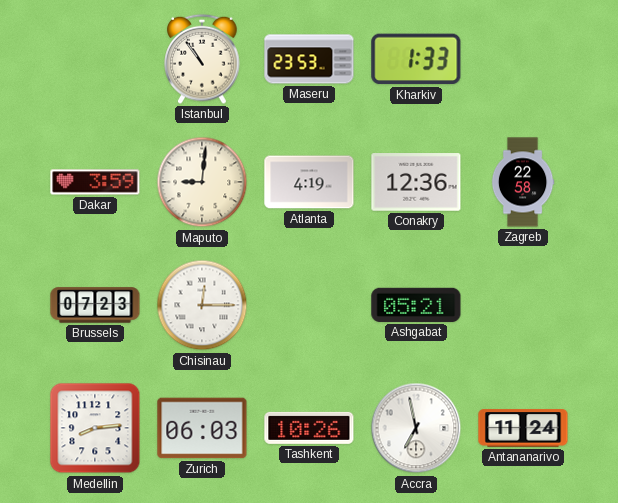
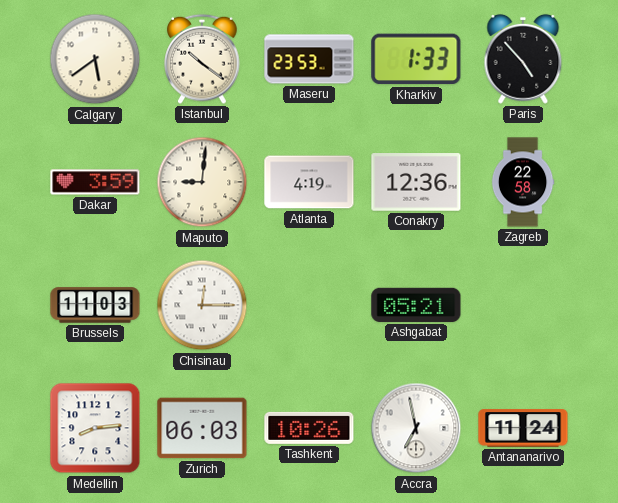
Calgary: none -> 5:39
Istanbul: 10:54 -> 10:21
Paris: none -> 4:53
Brussels: 07:23 -> 11:03
